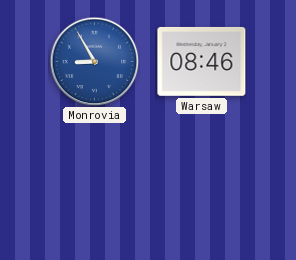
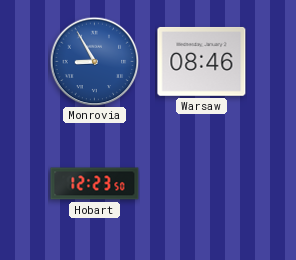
Hobart: none -> 12:23
